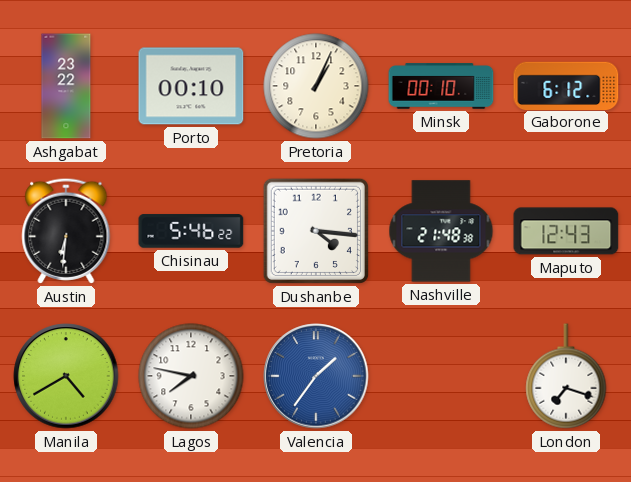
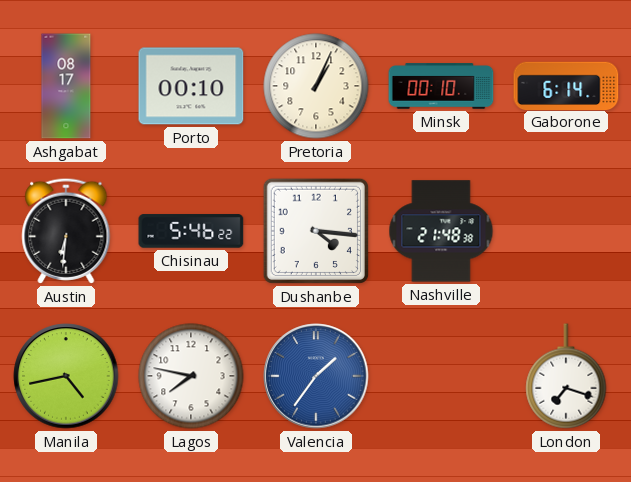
Ashgabat: 23:22 -> 08:17
Gaborone: 6:12 -> 6:14
Maputo: 12:43 -> none
Manila: 4:40 -> 4:43
